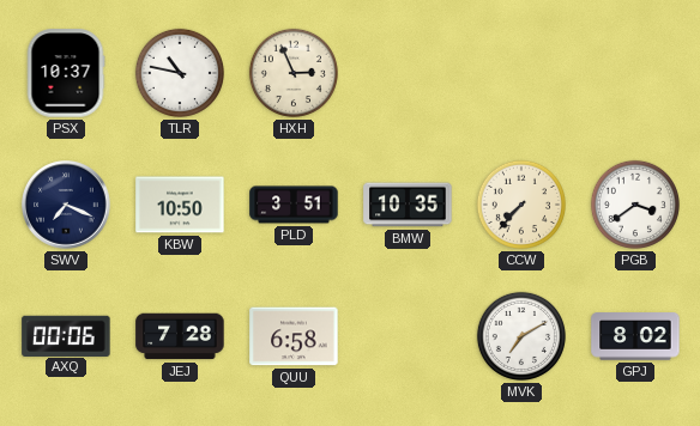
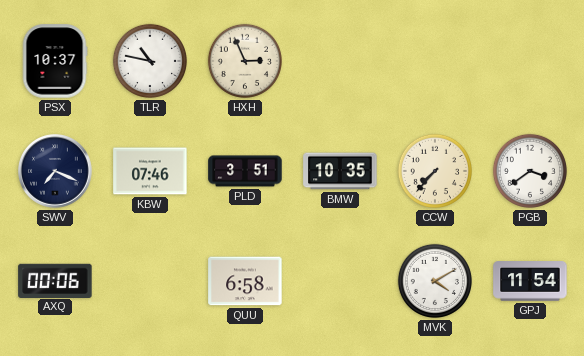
KBW: 10:50 -> 07:46
JEJ: 7:28 -> none
MVK: 7:10 -> 4:10
GPJ: 8:02 -> 11:54
